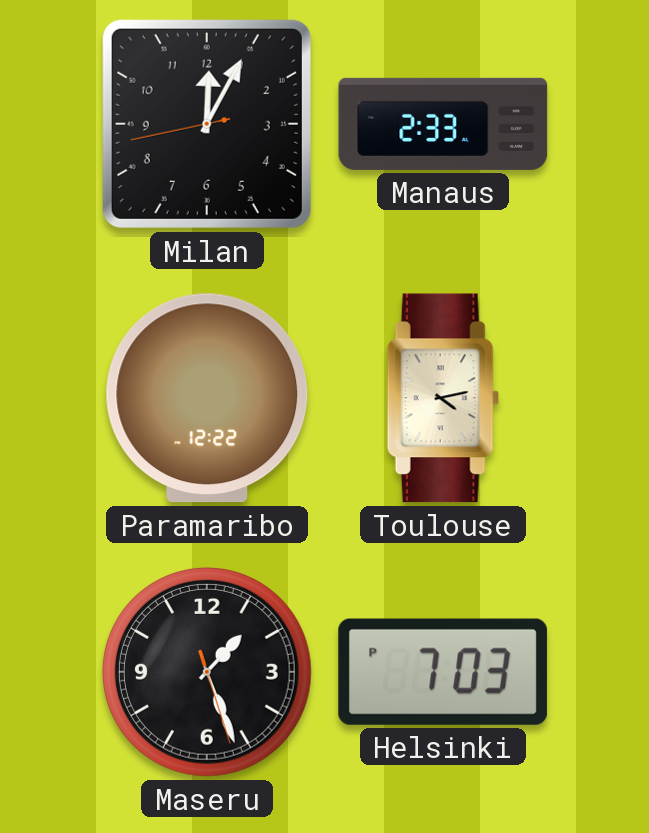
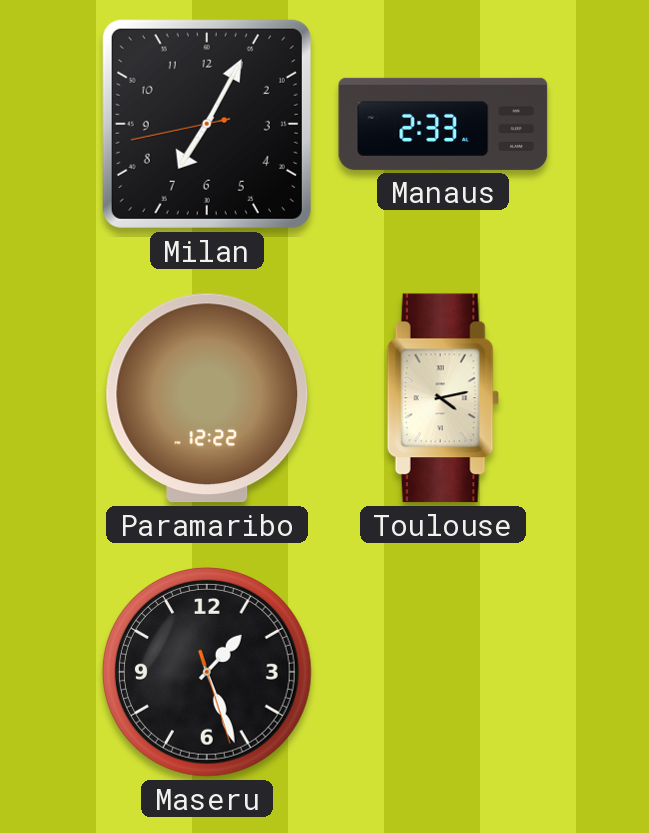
Milan: 12:04 -> 7:04
Helsinki: 7:03 -> none
